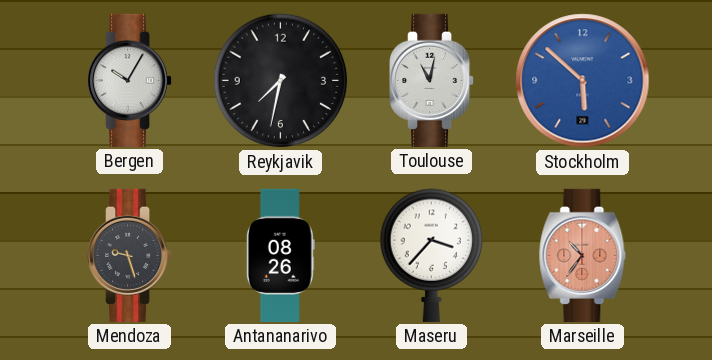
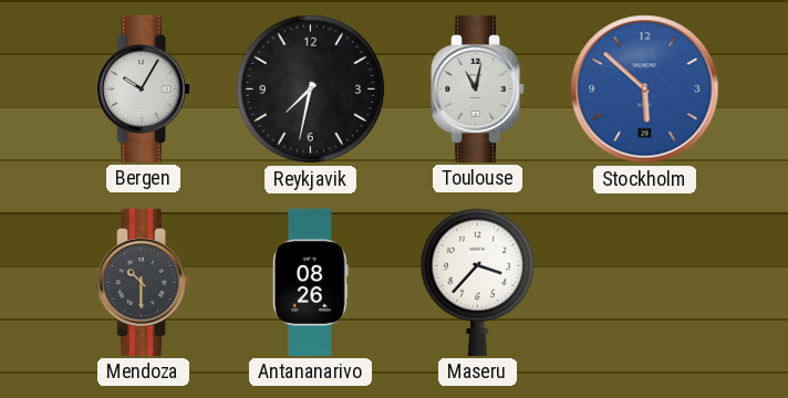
Mendoza: 9:27 -> 10:30
Marseille: 10:36 -> none
